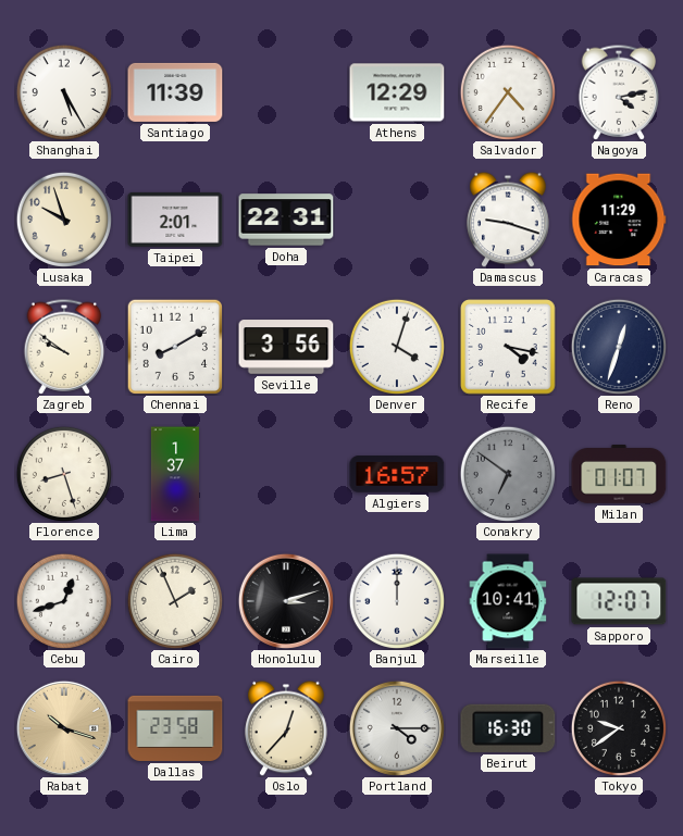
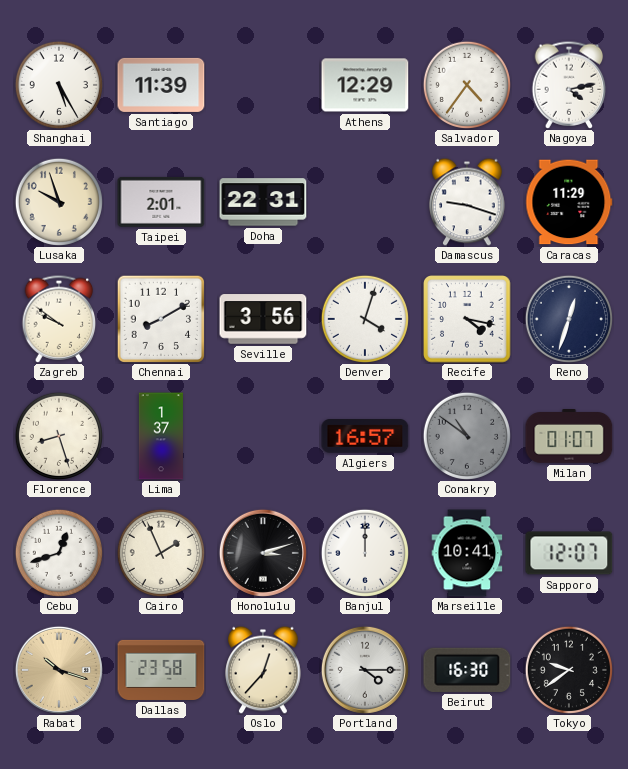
Conakry: 6:51 -> 10:51
